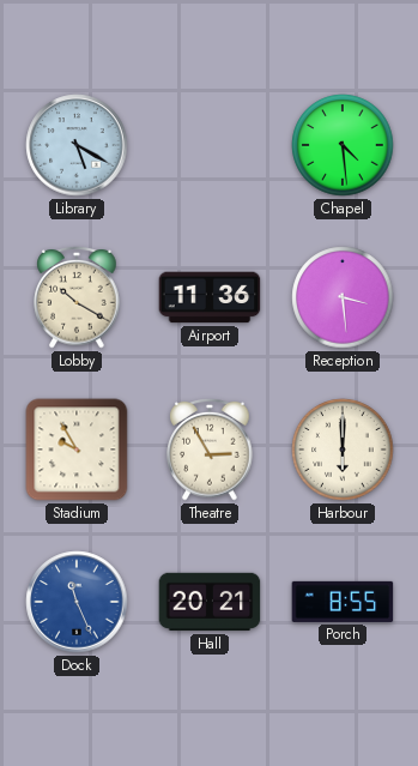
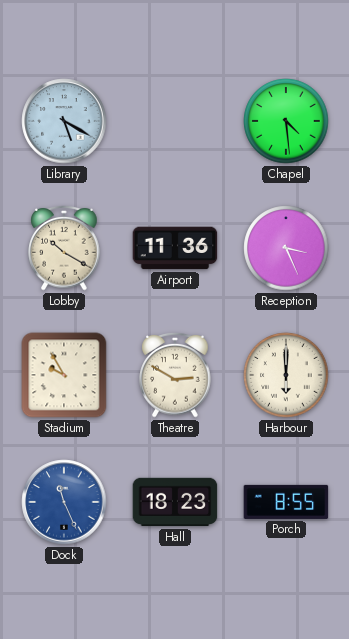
Reception: 3:29 -> 3:26
Theatre: 2:55 -> 2:50
Hall: 20:21 -> 18:23
